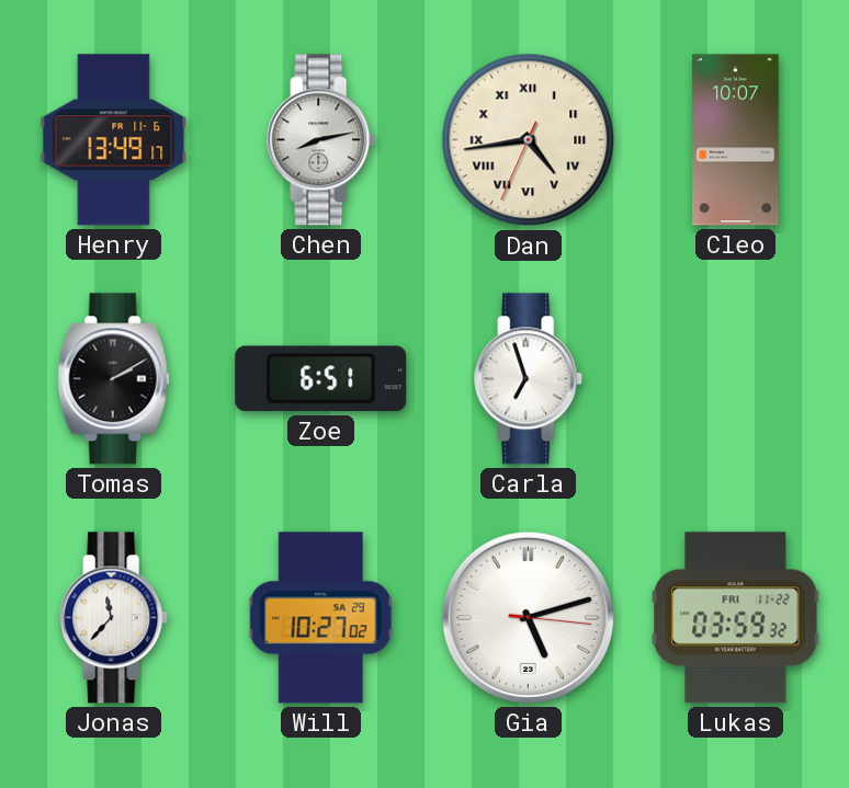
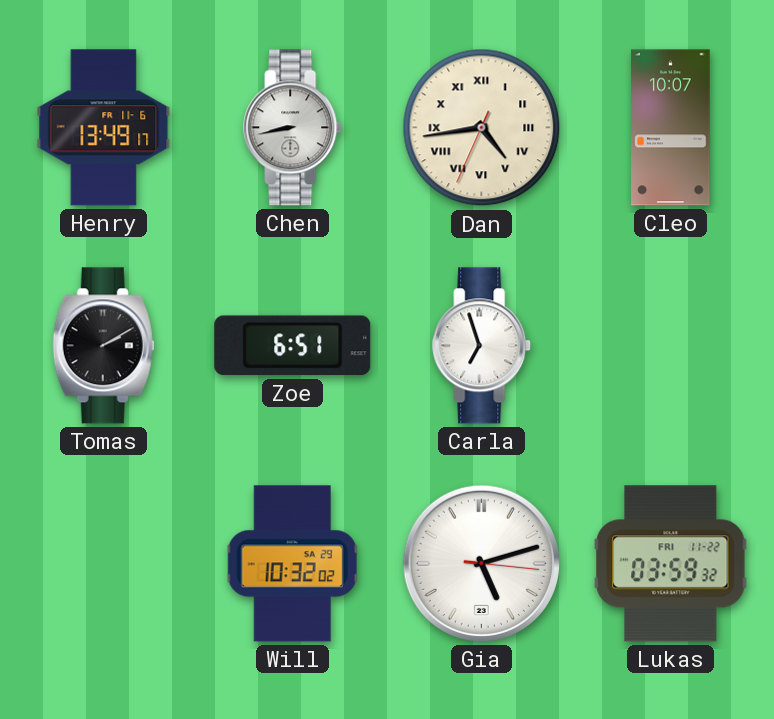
Chen: 8:13 -> 8:43
Jonas: 11:37 -> none
Will: 10:27 -> 10:32
